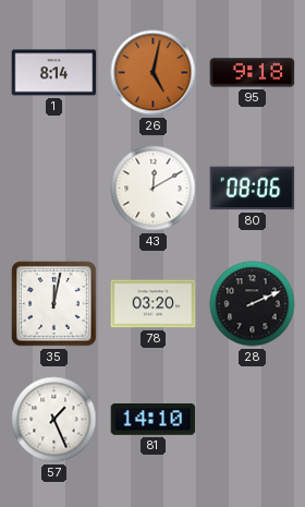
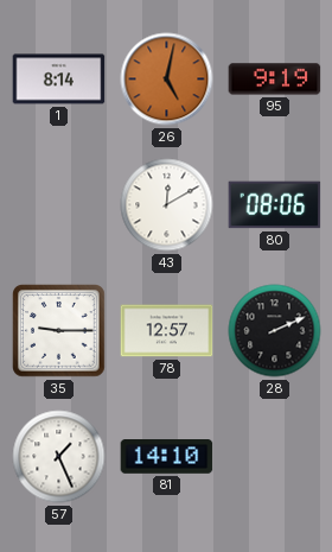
95: 9:18 -> 9:19
35: 12:02 -> 9:15
78: 03:20 -> 12:57
